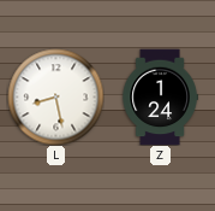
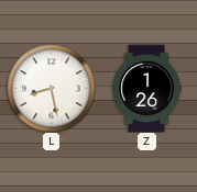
Z: 1:24 -> 1:26
